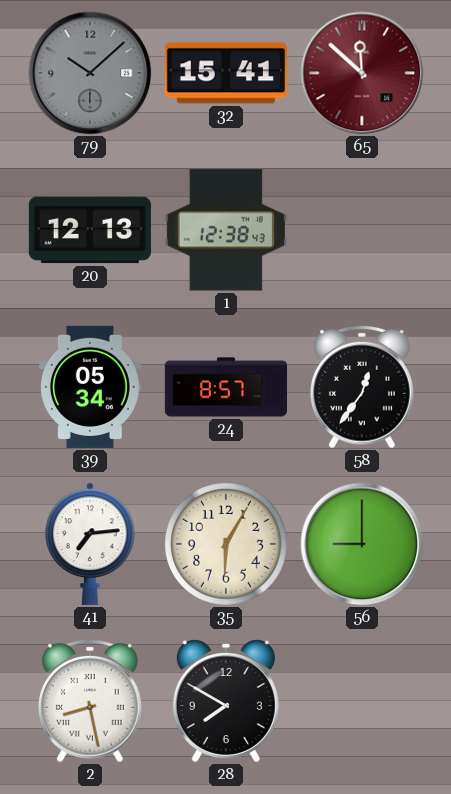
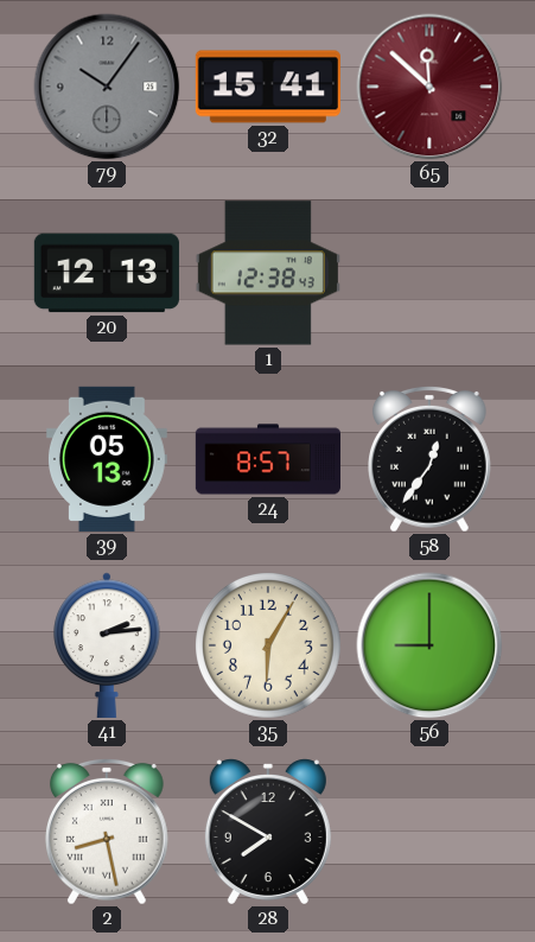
79: 10:08 -> 10:06
39: 05:34 -> 05:13
41: 7:14 -> 2:14
